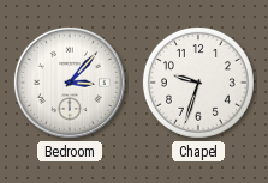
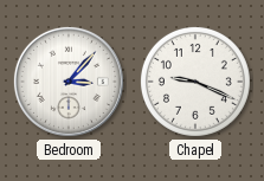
Chapel: 9:33 -> 9:19
